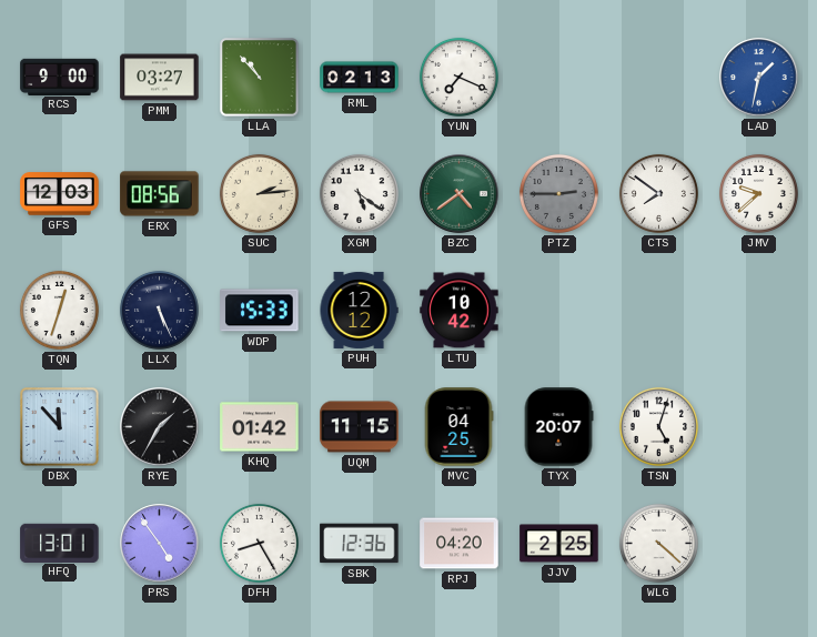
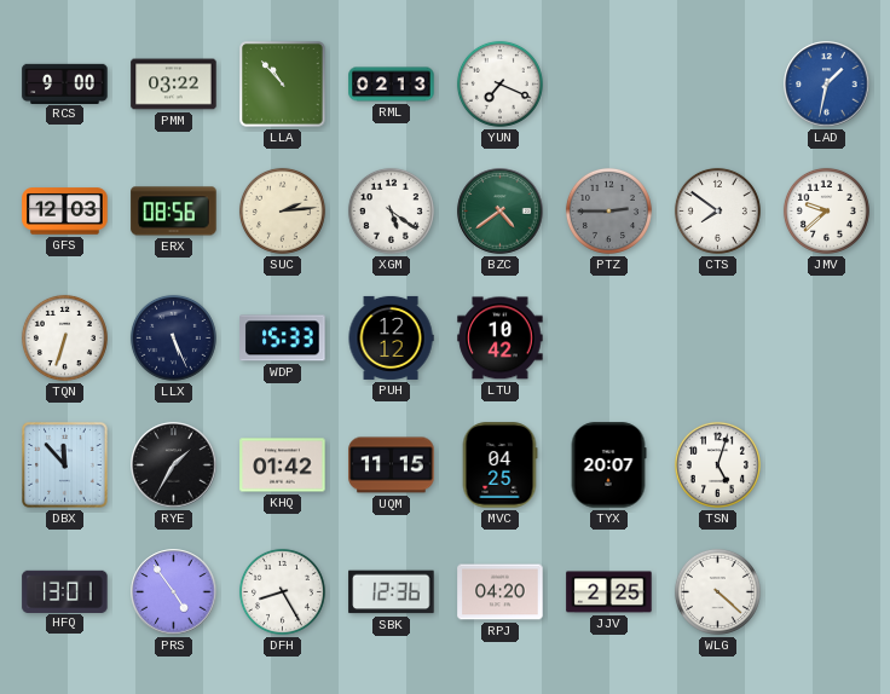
PMM: 03:27 -> 03:22
TQN: 12:33 -> 6:33
